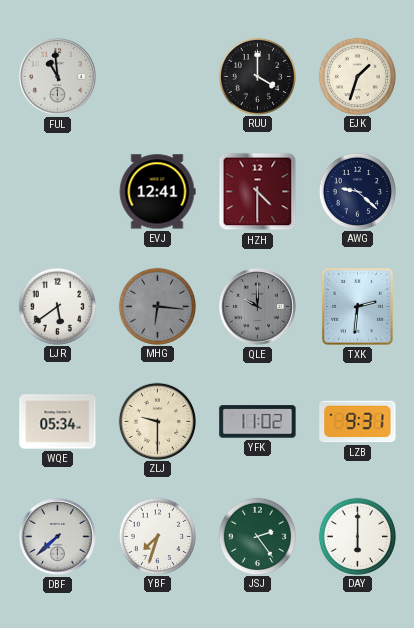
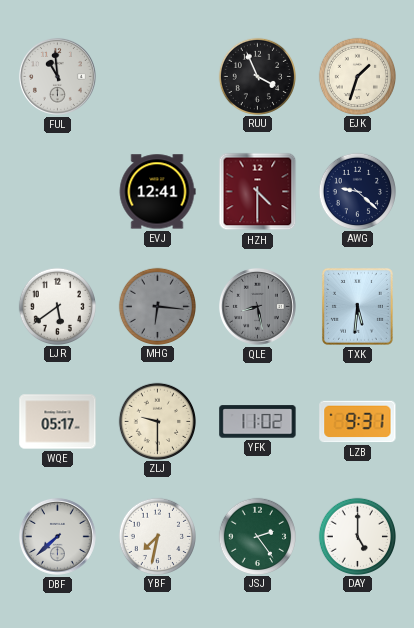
RUU: 4:00 -> 3:56
QLE: 10:00 -> 8:28
TXK: 2:31 -> 5:31
WQE: 05:34 -> 05:17
YBF: 7:33 -> 7:32
DAY: 6:00 -> 5:00
